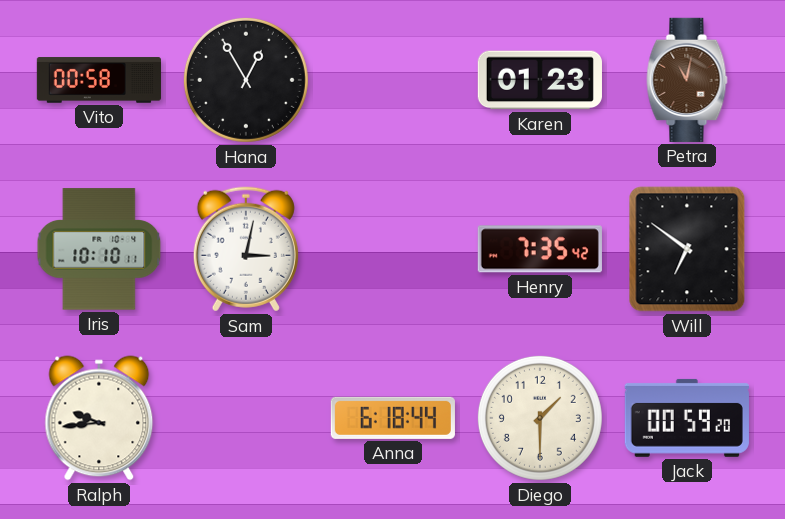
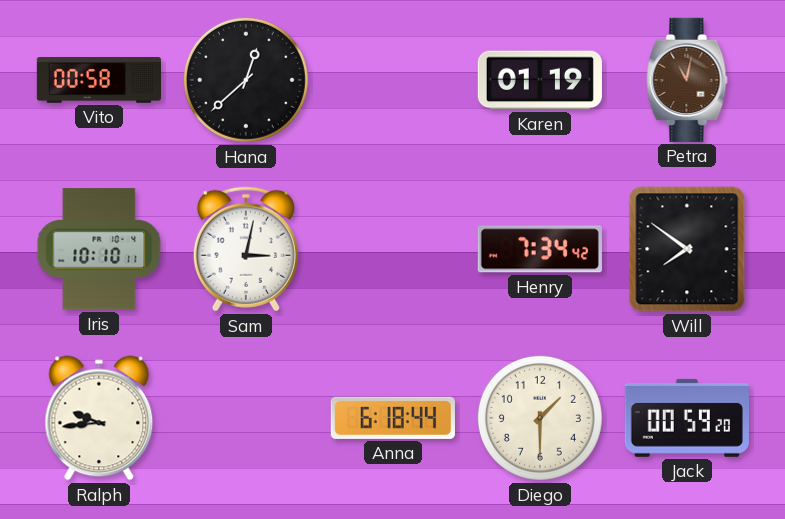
Hana: 12:55 -> 12:38
Karen: 01:23 -> 01:19
Henry: 7:35 -> 7:34
Will: 6:51 -> 7:51
